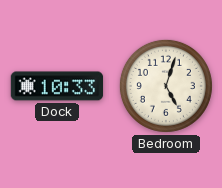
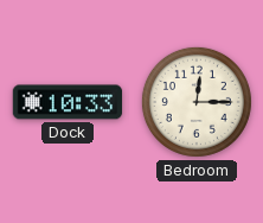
Bedroom: 5:03 -> 12:15
